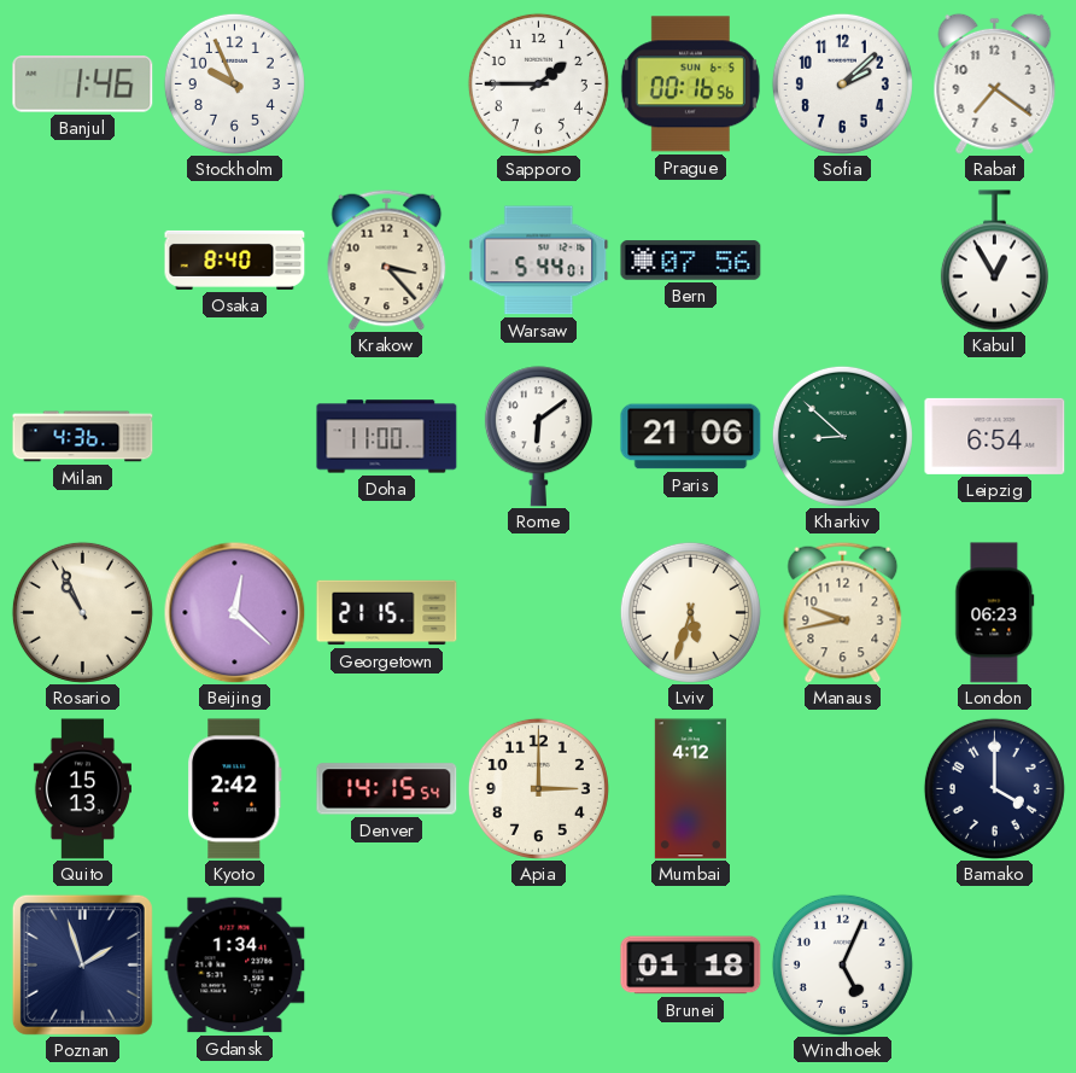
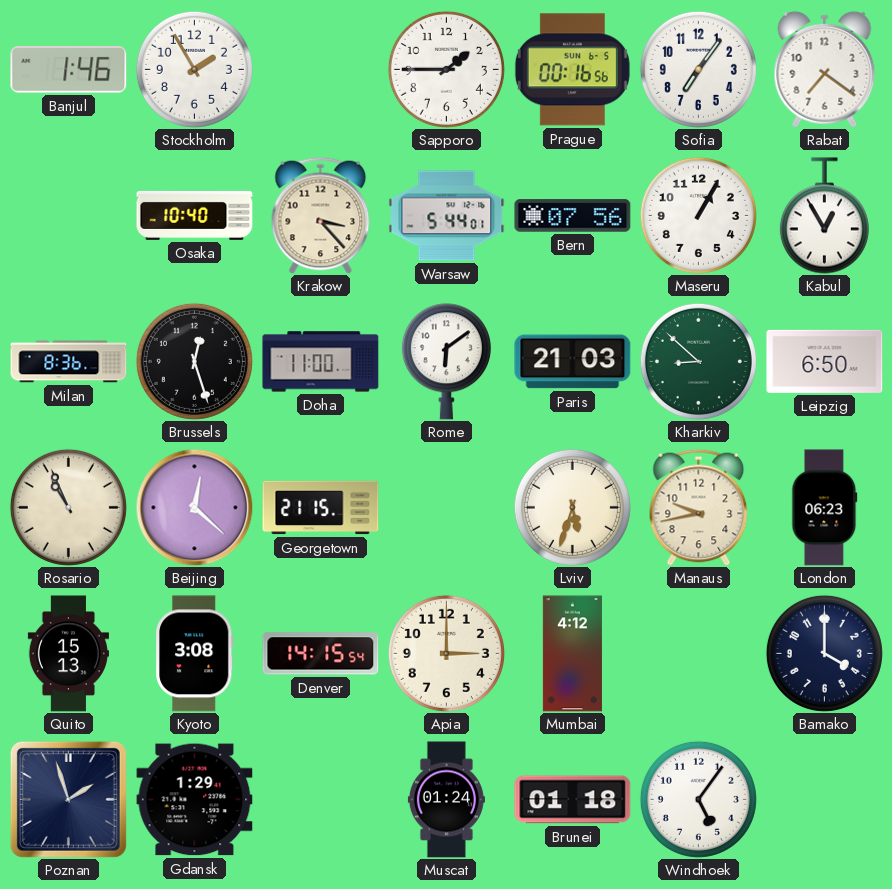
Stockholm: 9:56 -> 1:55
Sofia: 2:08 -> 7:06
Osaka: 8:40 -> 10:40
Maseru: none -> 1:05
Milan: 4:36 -> 8:36
Brussels: none -> 12:27
Paris: 21:06 -> 21:03
Leipzig: 6:54 -> 6:50
Kyoto: 2:42 -> 3:08
Gdansk: 1:34 -> 1:29
Muscat: none -> 01:24
Windhoek: 5:04 -> 5:06
